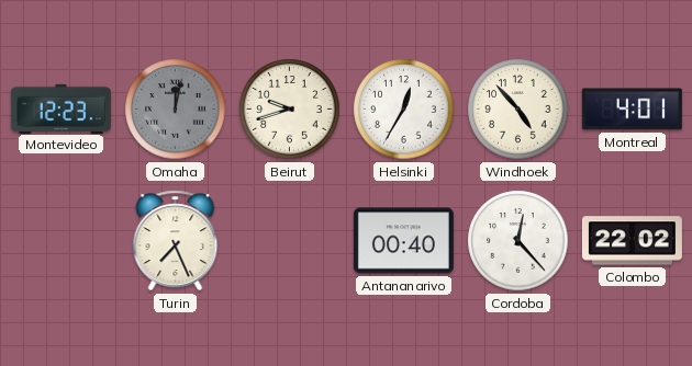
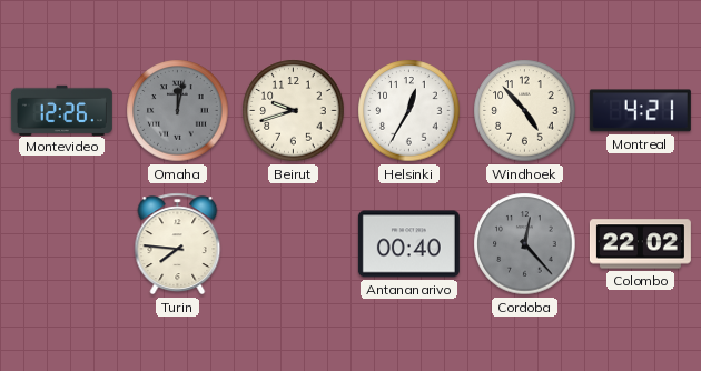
Montevideo: 12:23 -> 12:26
Montreal: 4:01 -> 4:21
Turin: 7:26 -> 7:46
Cordoba dial: white -> grey
